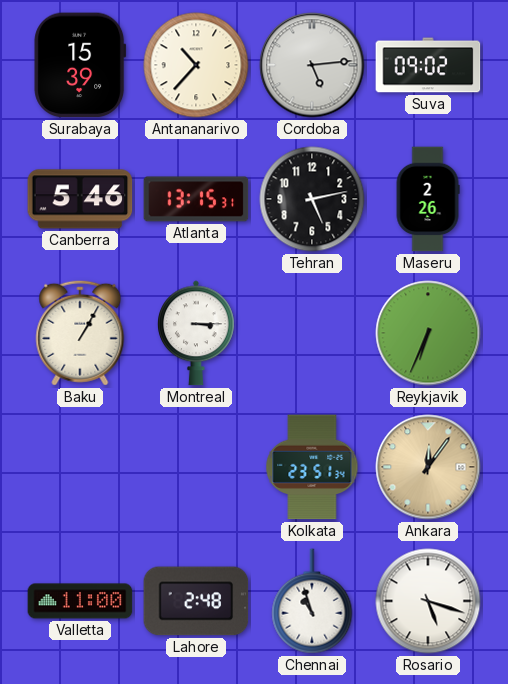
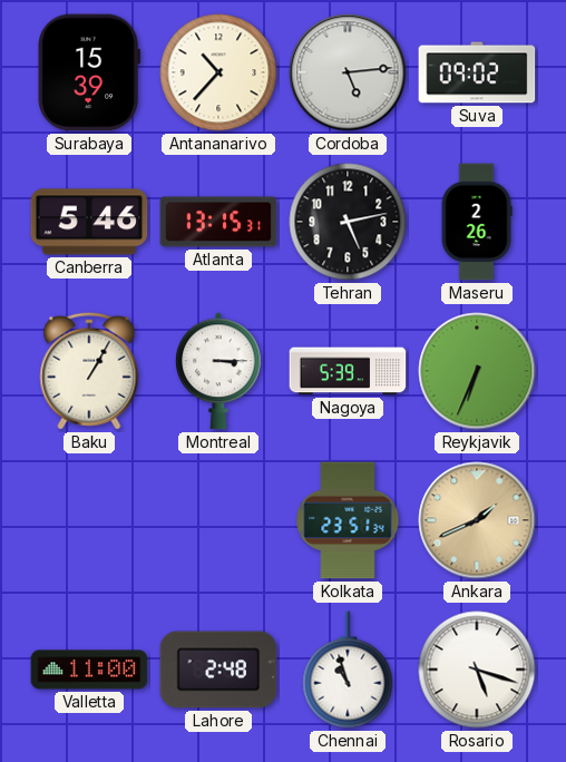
Nagoya: none -> 5:39
Ankara: 12:06 -> 1:41
